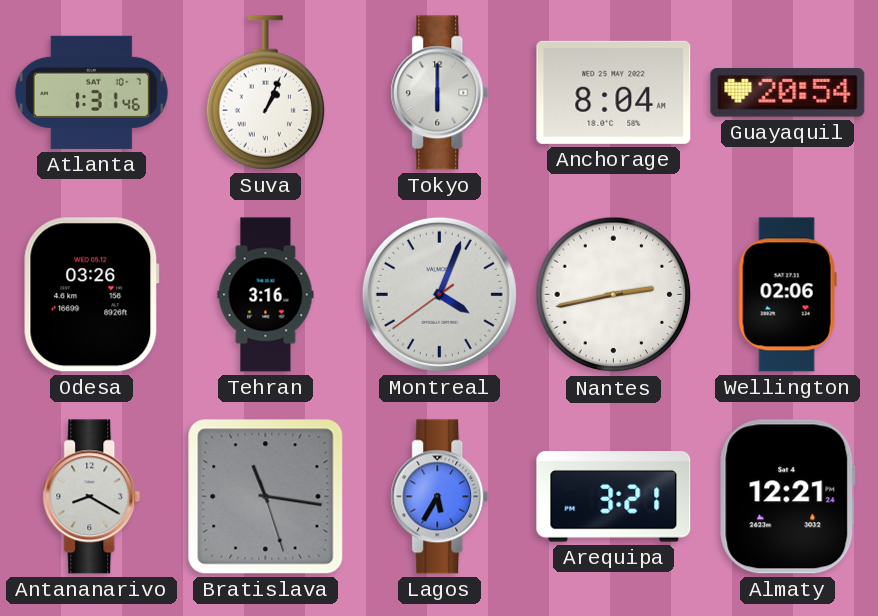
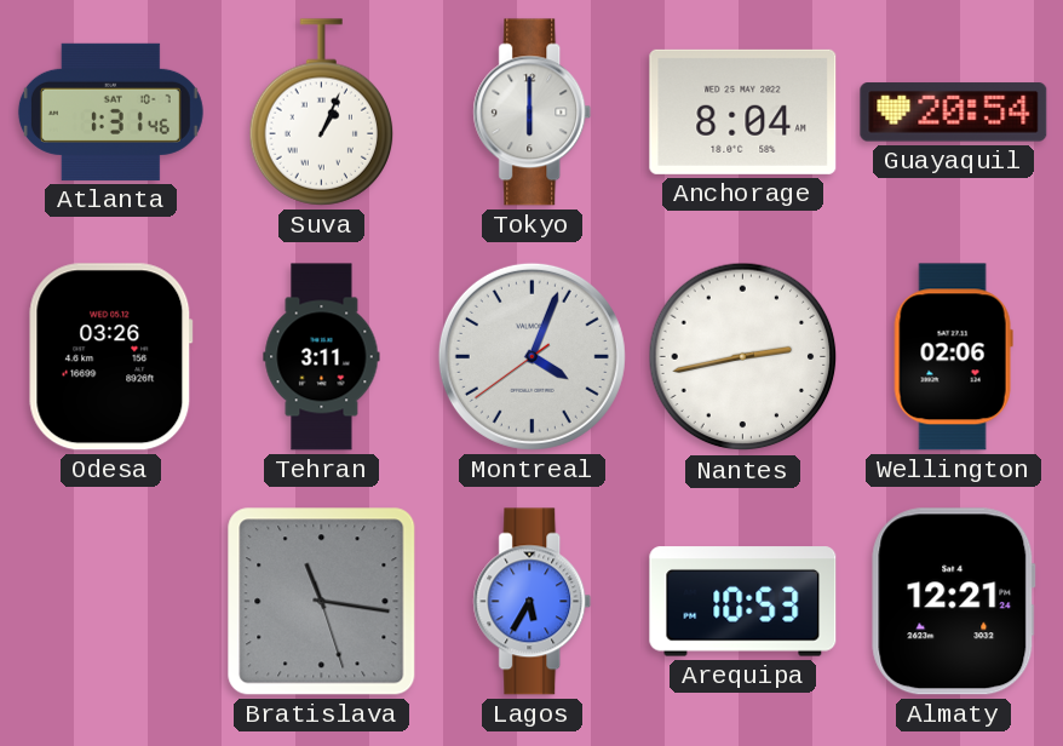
Tehran: 3:16 -> 3:11
Antananarivo: 8:20 -> none
Arequipa: 3:21 -> 10:53
